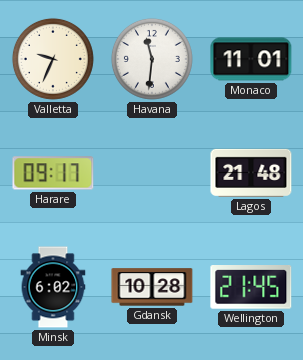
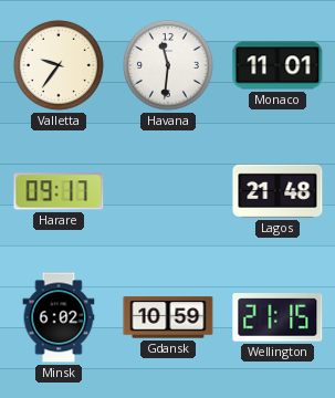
Valletta: 9:34 -> 9:36
Gdansk: 10:28 -> 10:59
Wellington: 21:45 -> 21:15
